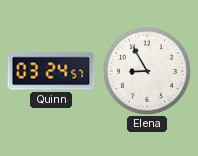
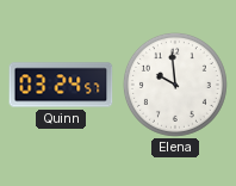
Elena: 8:55 -> 9:59
